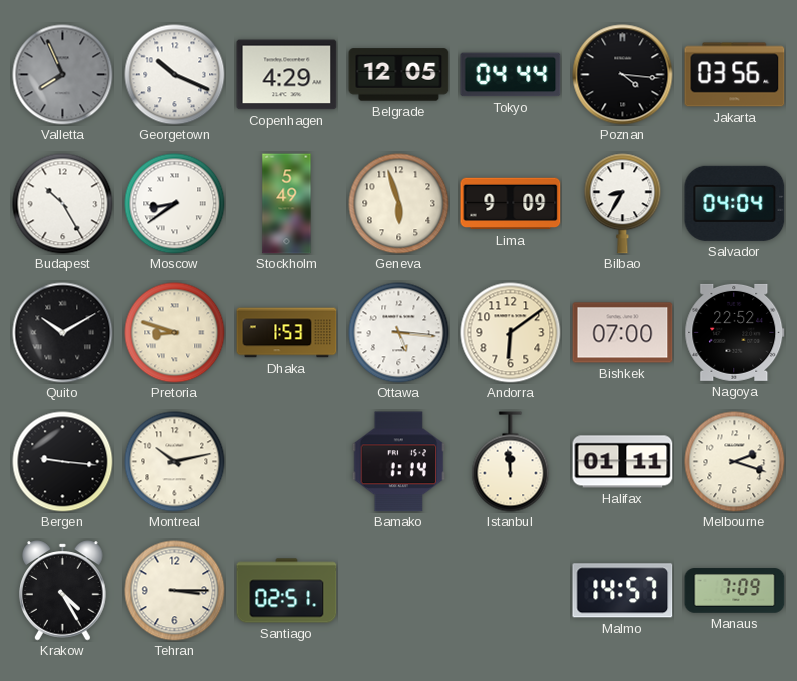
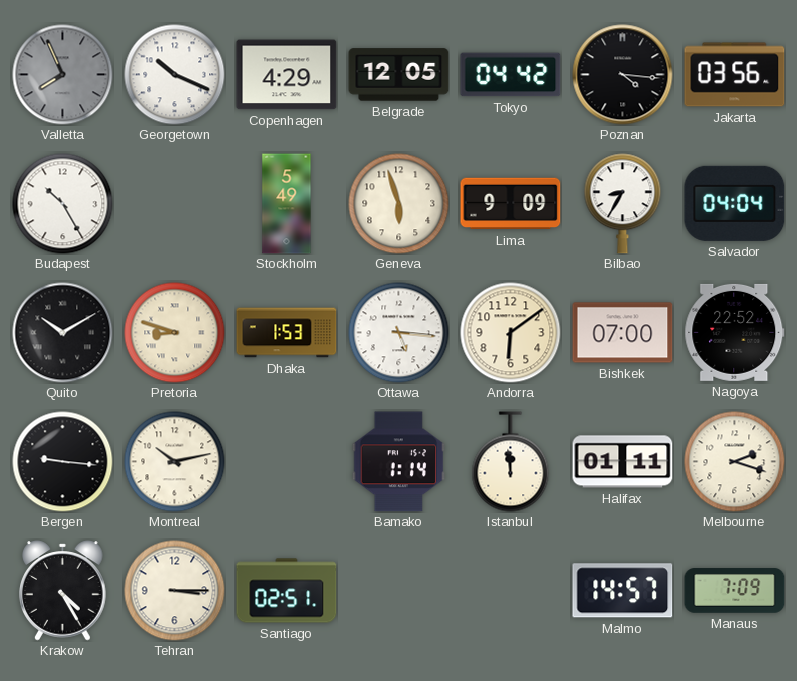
Tokyo: 04:44 -> 04:42
Moscow: 8:39 -> none
